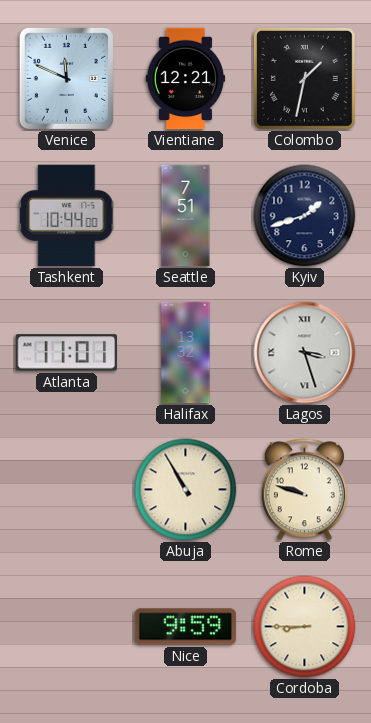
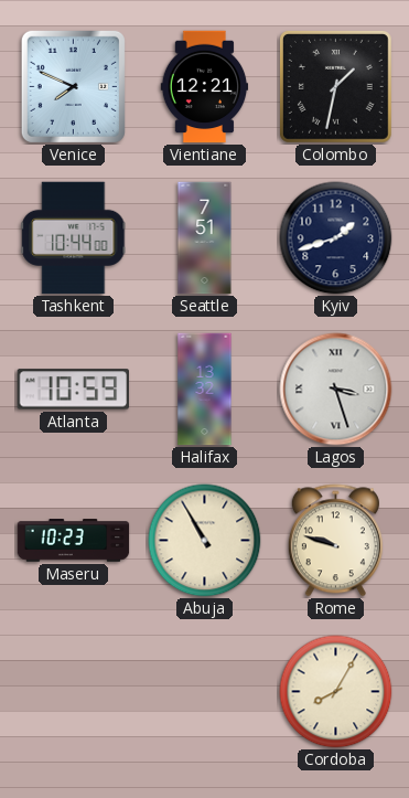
Venice: 11:49 -> 7:49
Atlanta: 11:01 -> 10:59
Maseru: none -> 10:23
Nice: 9:59 -> none
Cordoba: 8:45 -> 8:05
